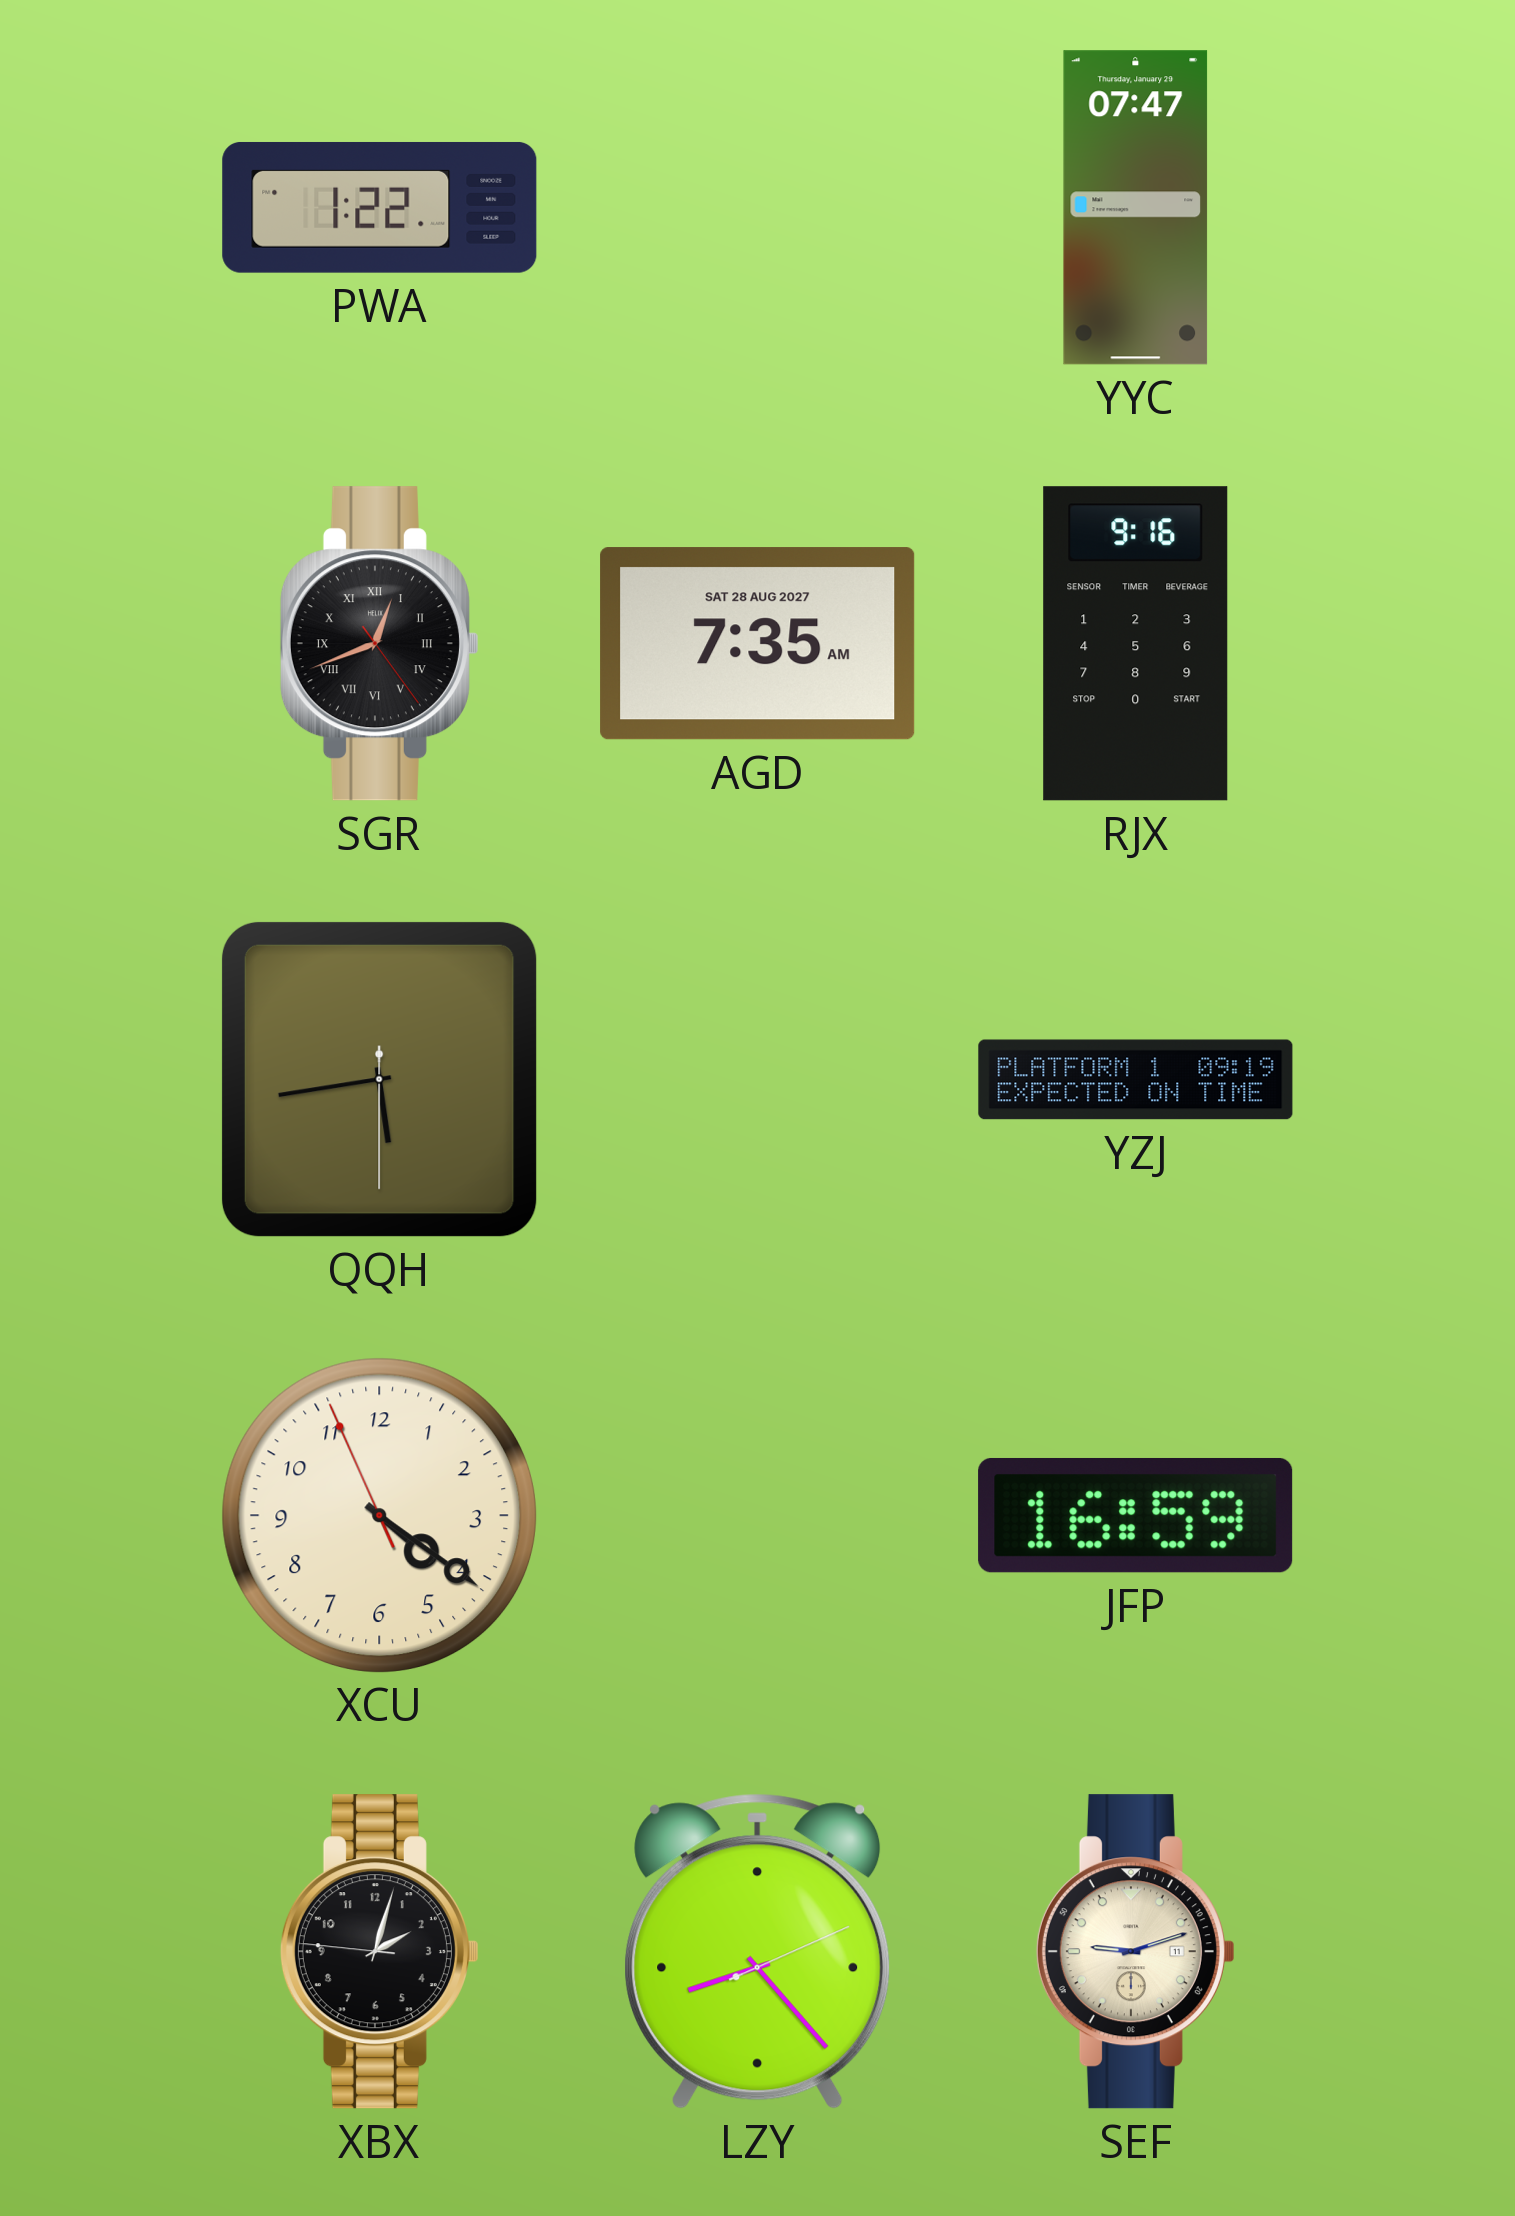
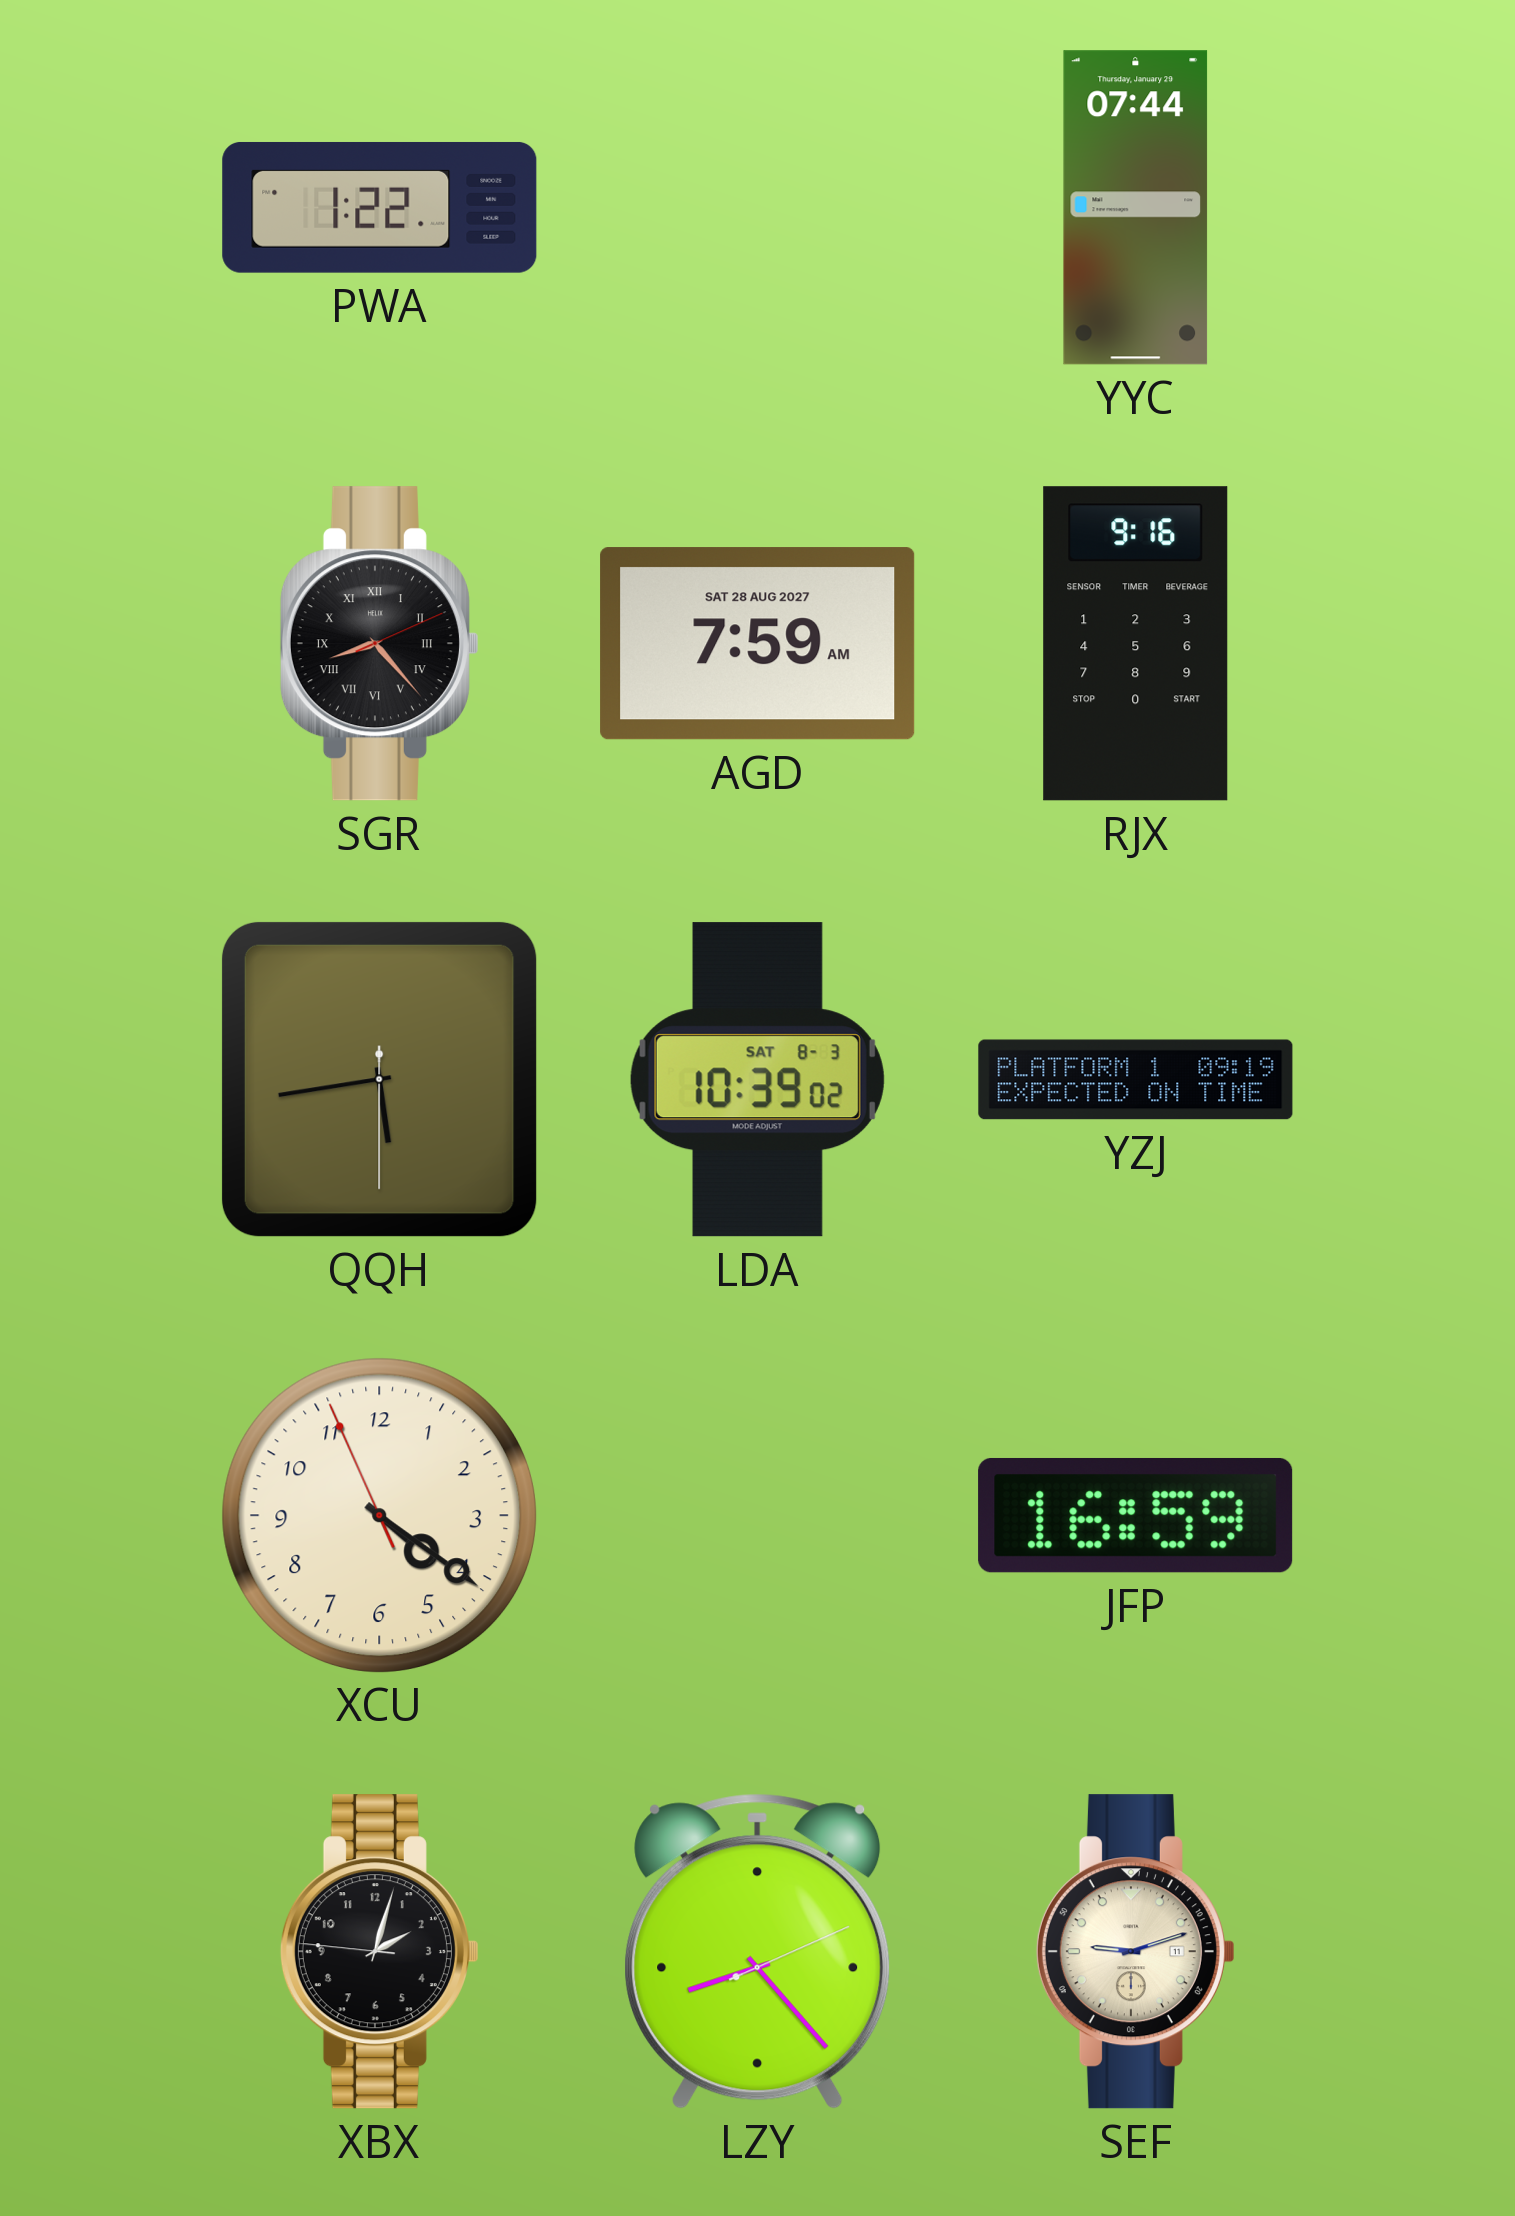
YYC: 07:47 -> 07:44
SGR: 12:41 -> 8:23
AGD: 7:35 -> 7:59
LDA: none -> 10:39
